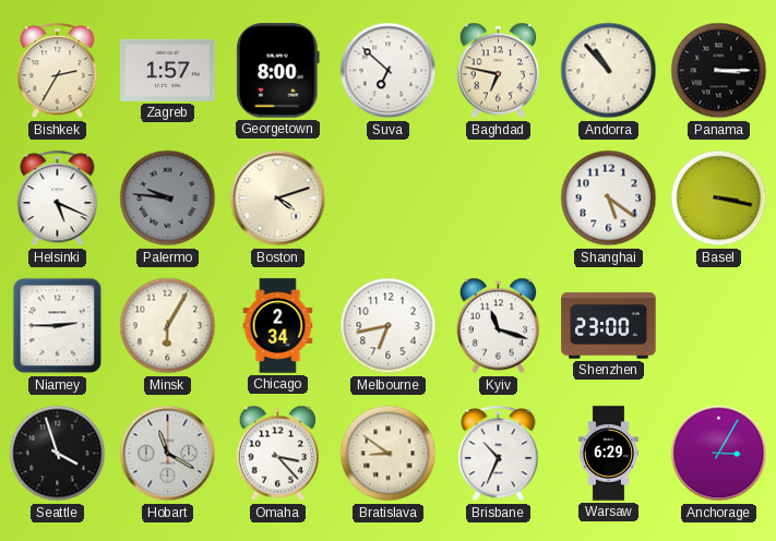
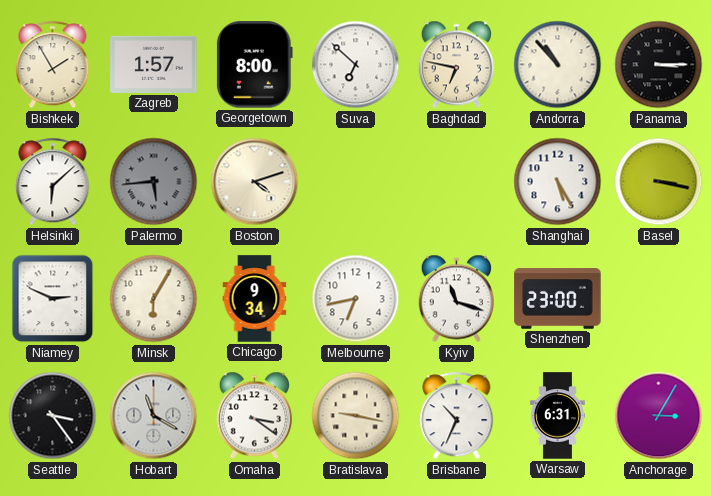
Bishkek: 2:35 -> 1:55
Helsinki: 5:19 -> 6:08
Palermo: 9:46 -> 5:44
Shanghai: 5:21 -> 5:25
Niamey: 2:45 -> 2:49
Chicago: 2:34 -> 9:34
Seattle: 3:57 -> 3:24
Omaha: 3:23 -> 3:21
Bratislava: 8:51 -> 9:17
Warsaw: 6:29 -> 6:31
